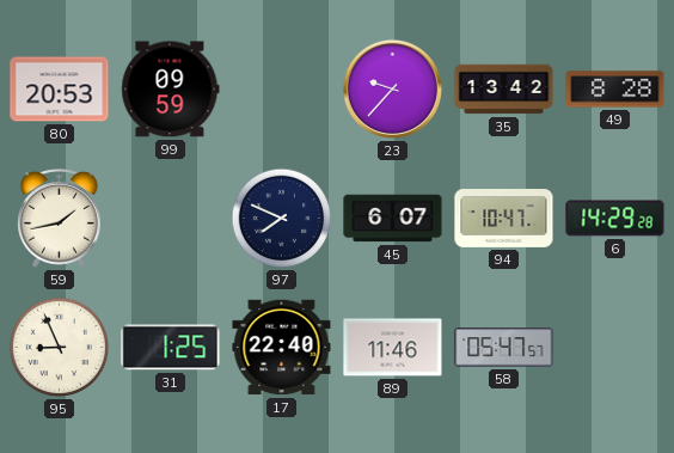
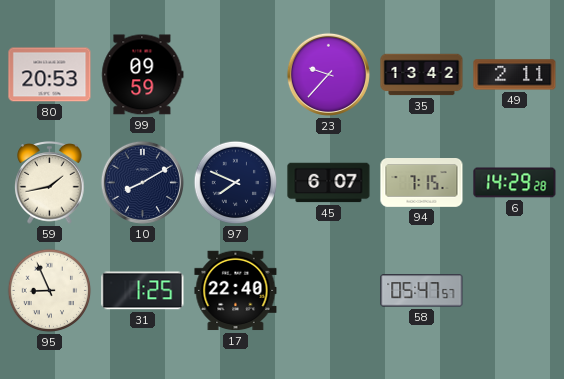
49: 8:28 -> 2:11
10: none -> 8:10
94: 10:47 -> 7:15
89: 11:46 -> none
